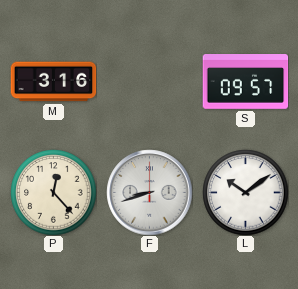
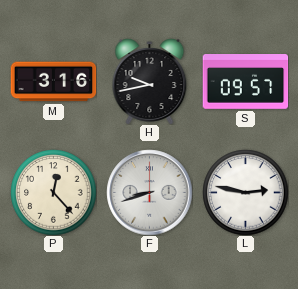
H: none -> 9:43
L: 10:09 -> 2:47
